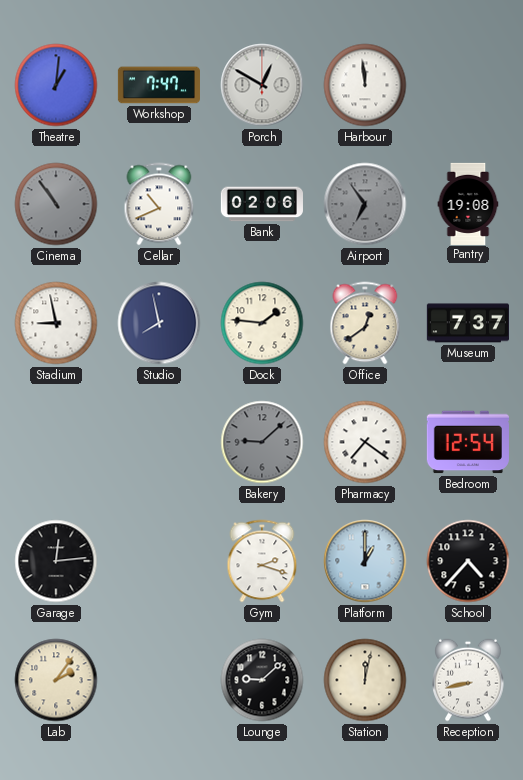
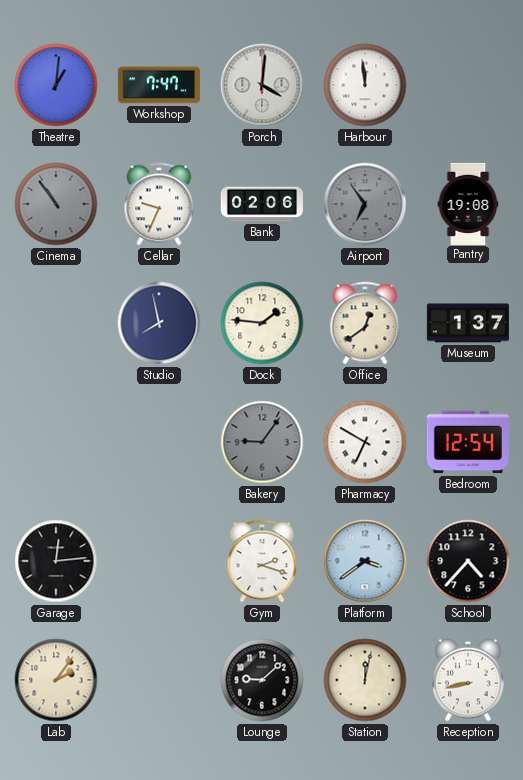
Porch: 12:50 -> 4:01
Cellar: 10:41 -> 9:34
Stadium: 8:58 -> none
Museum: 7:37 -> 1:37
Bakery: 9:08 -> 9:06
Pharmacy: 7:21 -> 6:50
Platform: 1:00 -> 3:39
